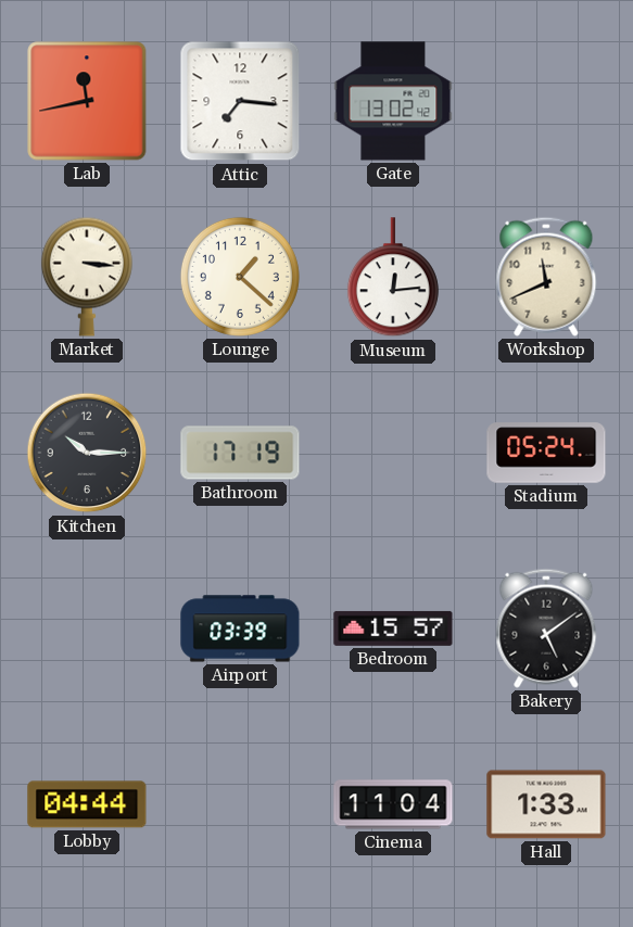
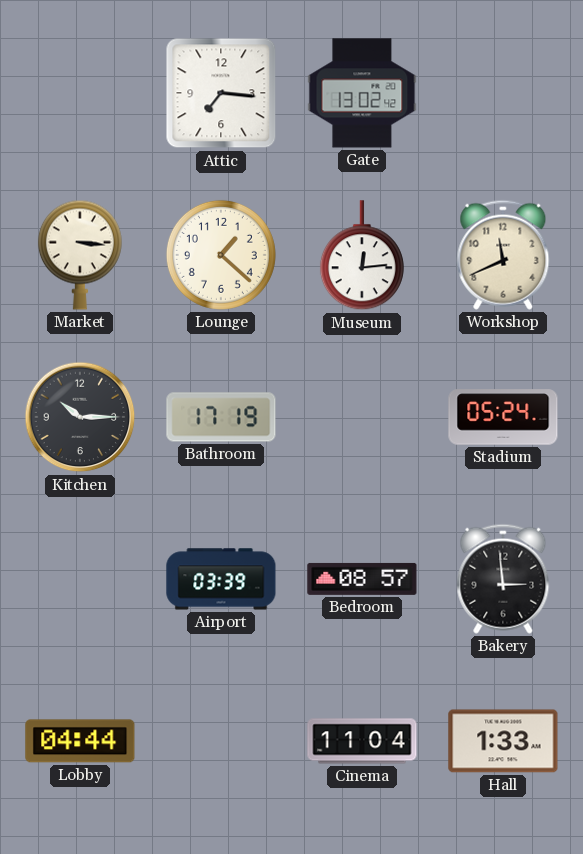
Lab: 11:43 -> none
Bedroom: 15:57 -> 08:57
Bakery: 5:09 -> 2:59
